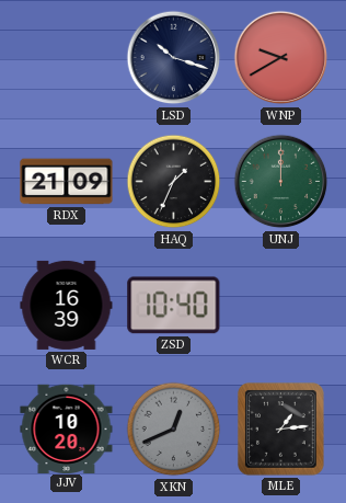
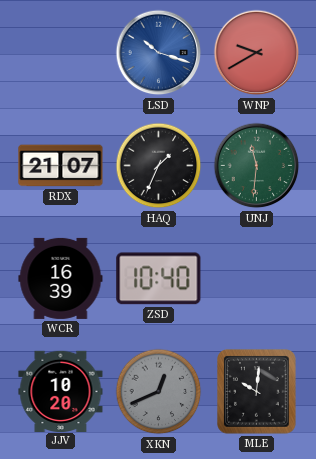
LSD dial: navy -> blue
RDX: 21:09 -> 21:07
UNJ: 12:00 -> 11:31
MLE: 1:14 -> 10:01
